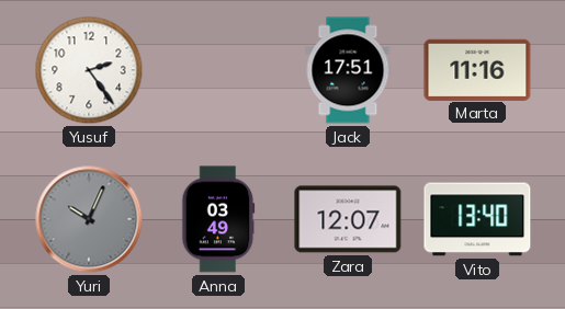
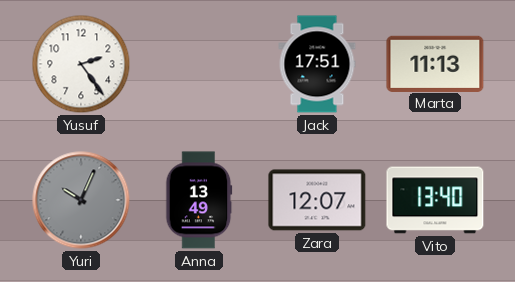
Marta: 11:16 -> 11:13
Anna: 03:49 -> 13:49
